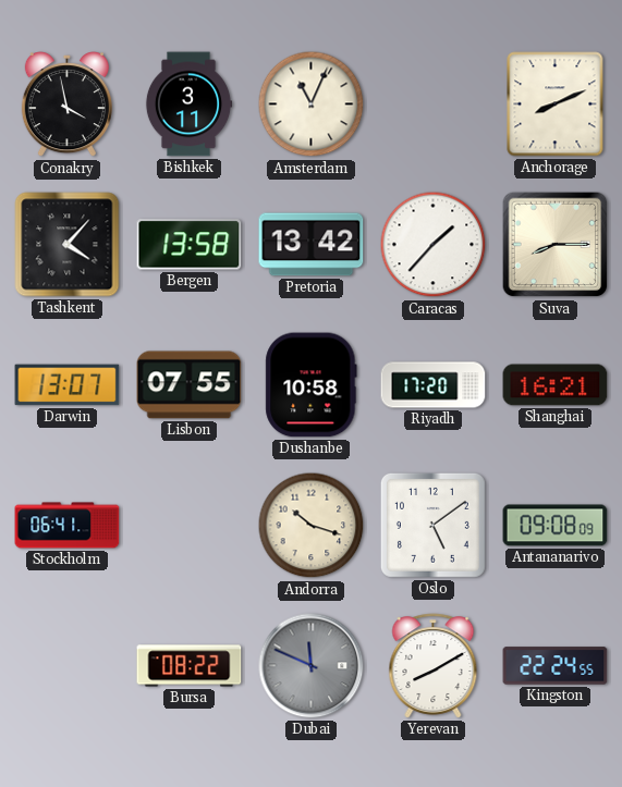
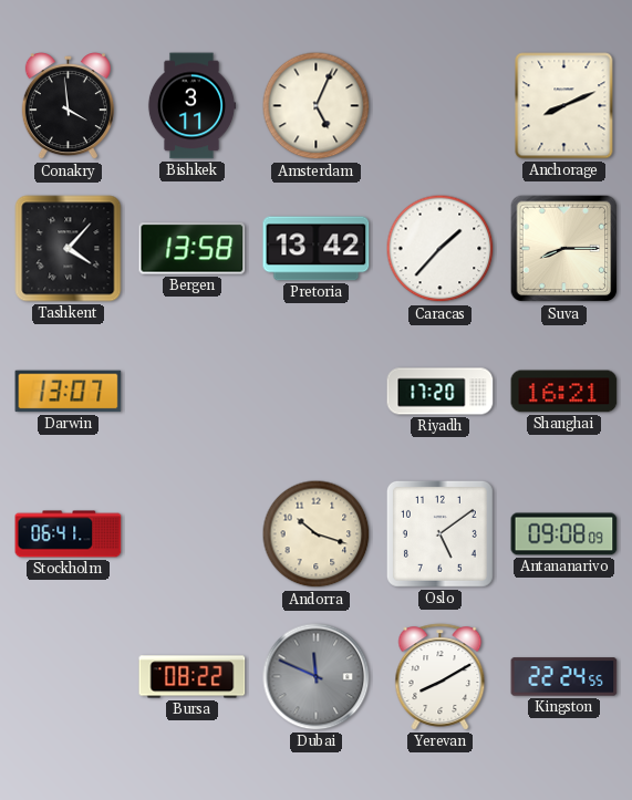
Conakry: 3:58 -> 3:59
Amsterdam: 11:04 -> 5:04
Lisbon: 07:55 -> none
Dushanbe: 10:58 -> none
